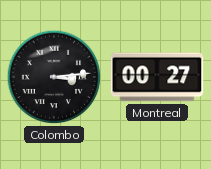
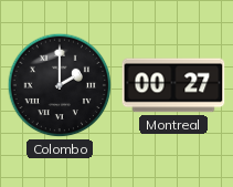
Colombo: 3:14 -> 2:00
